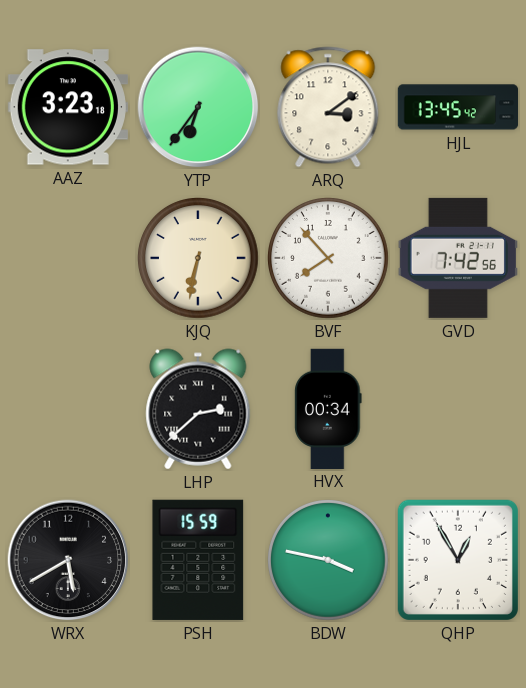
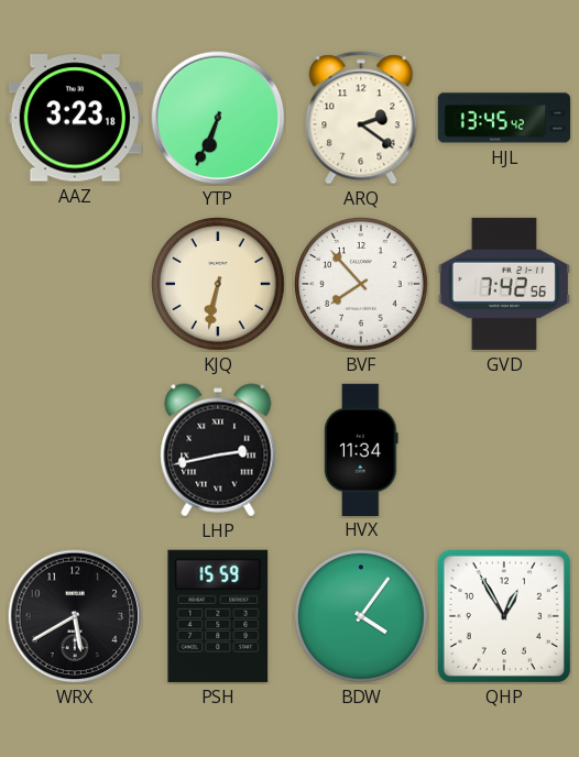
YTP: 6:36 -> 6:34
ARQ: 3:09 -> 2:21
LHP: 2:38 -> 2:43
HVX: 00:34 -> 11:34
BDW: 3:47 -> 4:06
